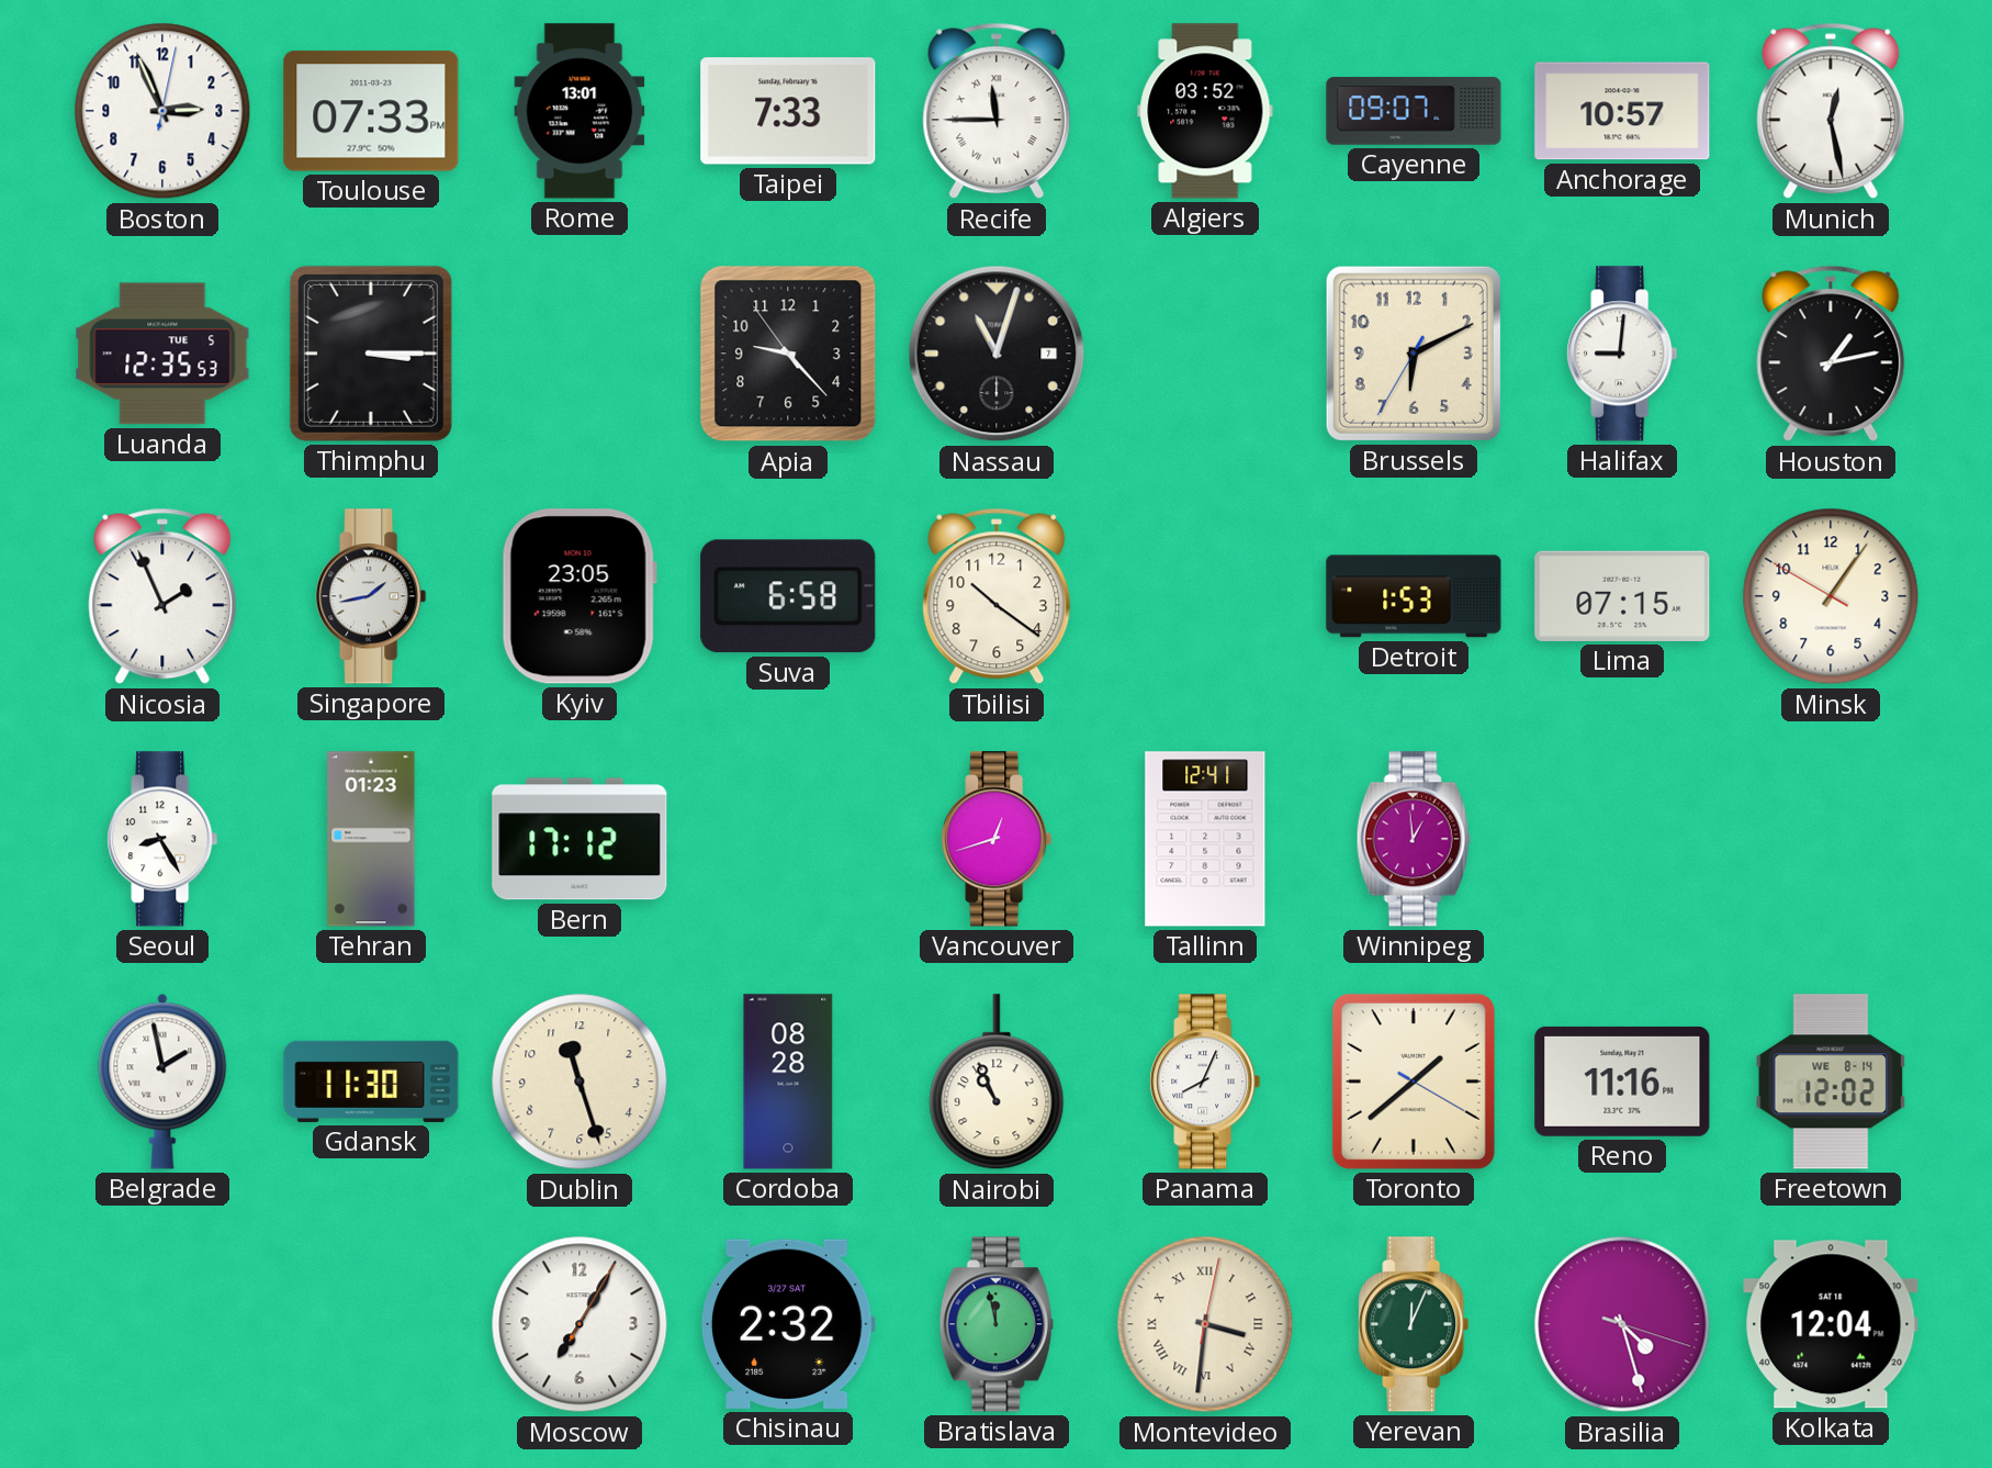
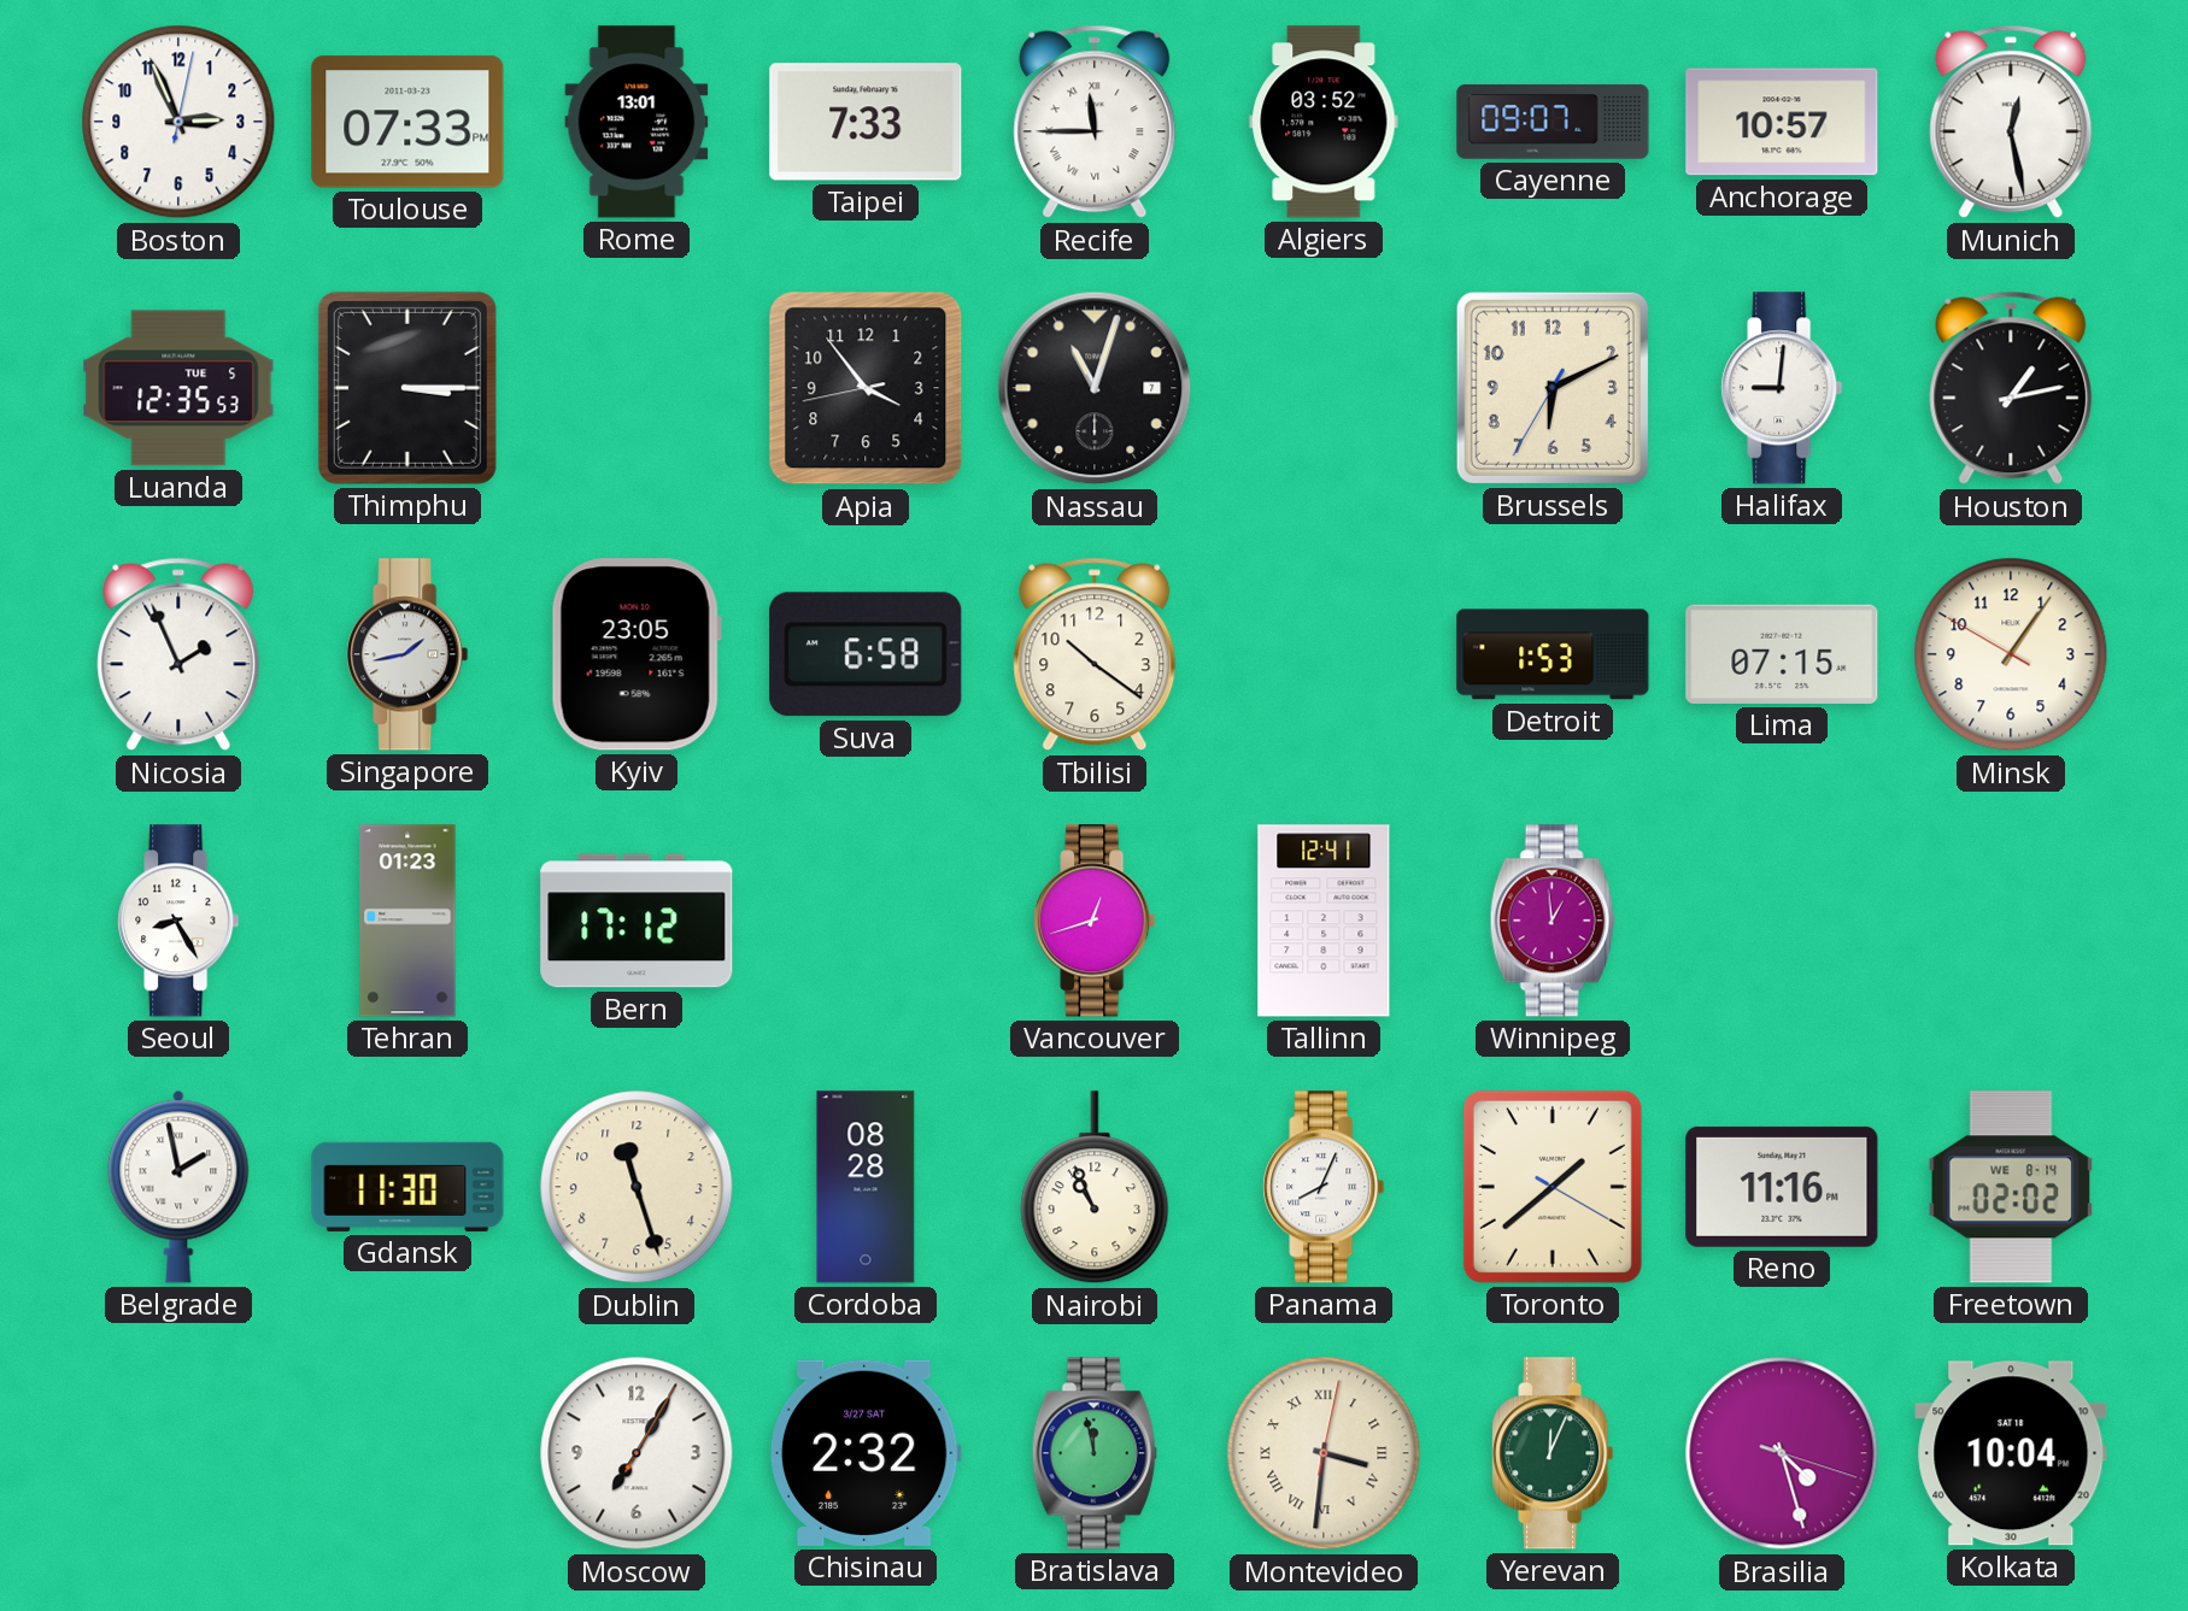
Apia: 9:22 -> 3:53
Freetown: 12:02 -> 02:02
Kolkata: 12:04 -> 10:04
